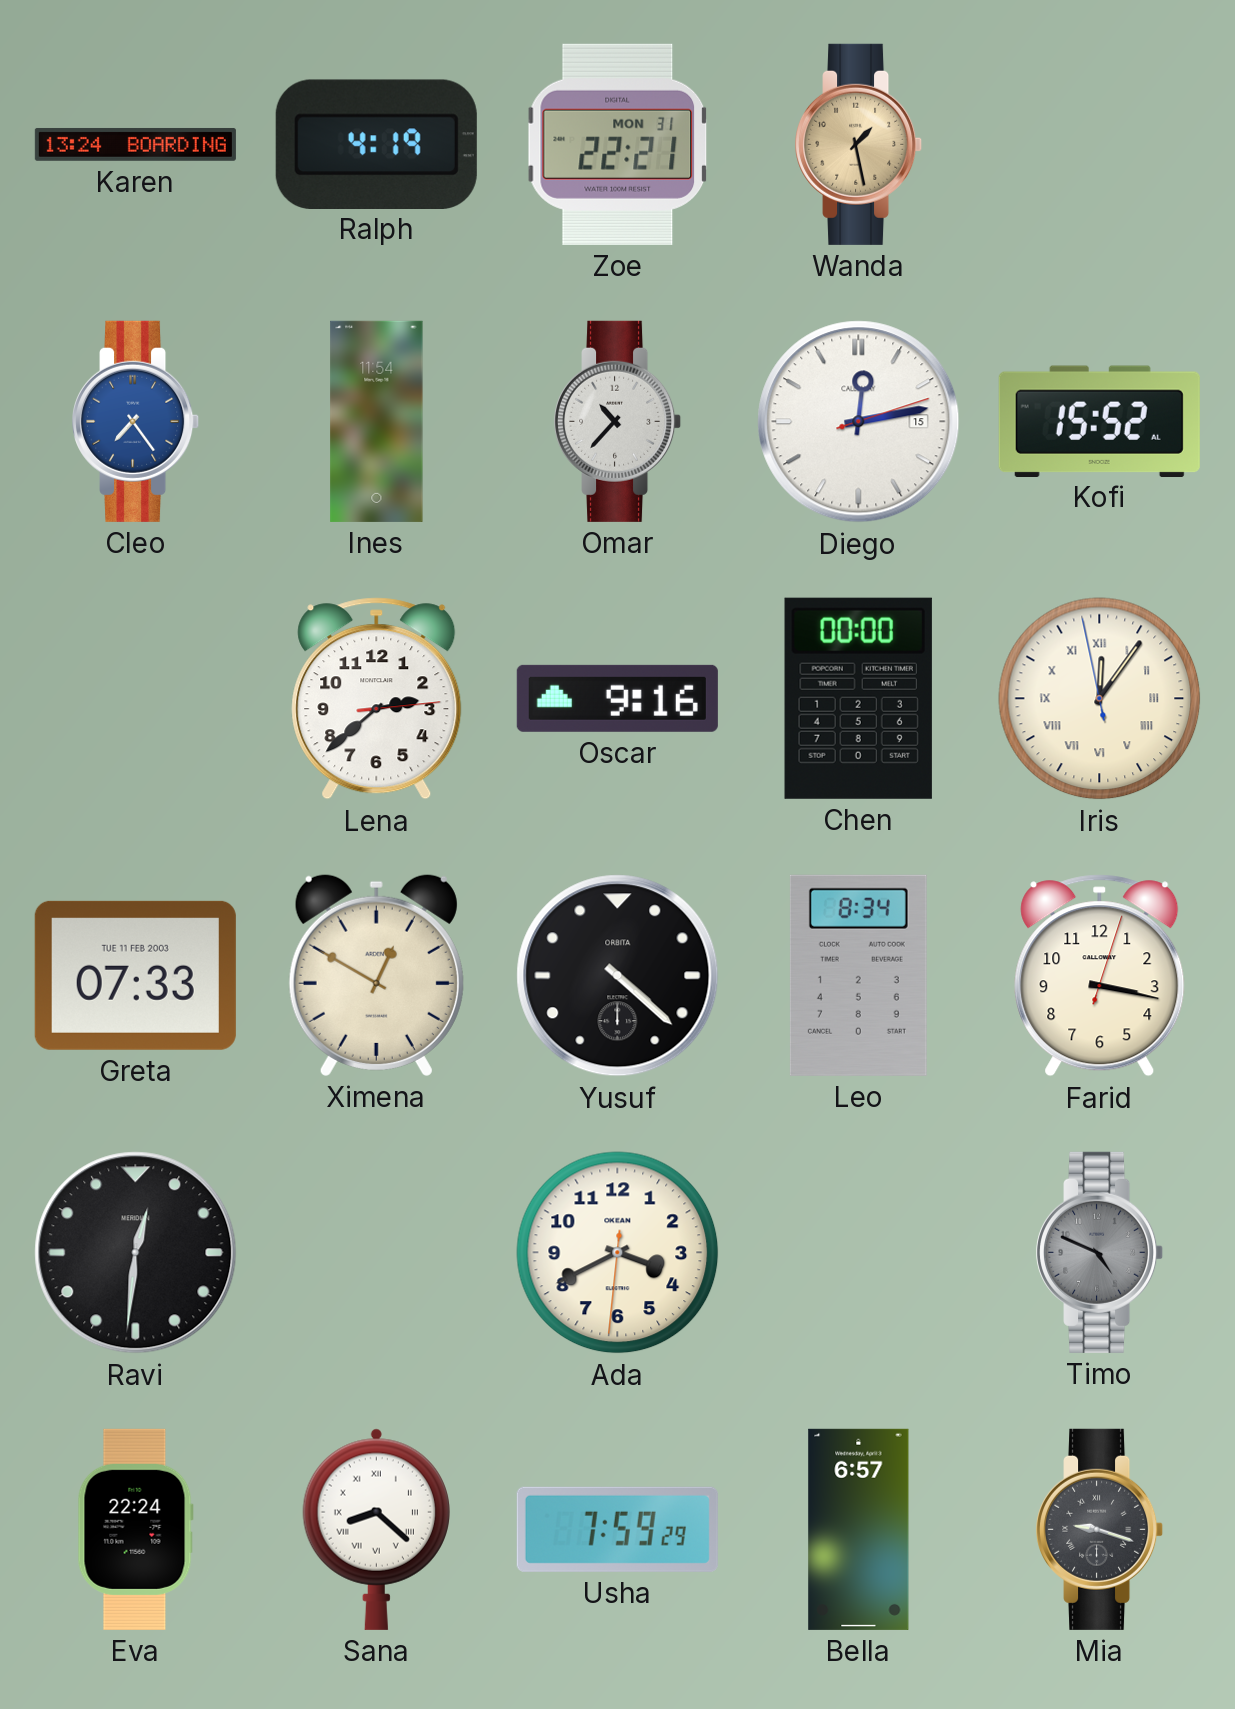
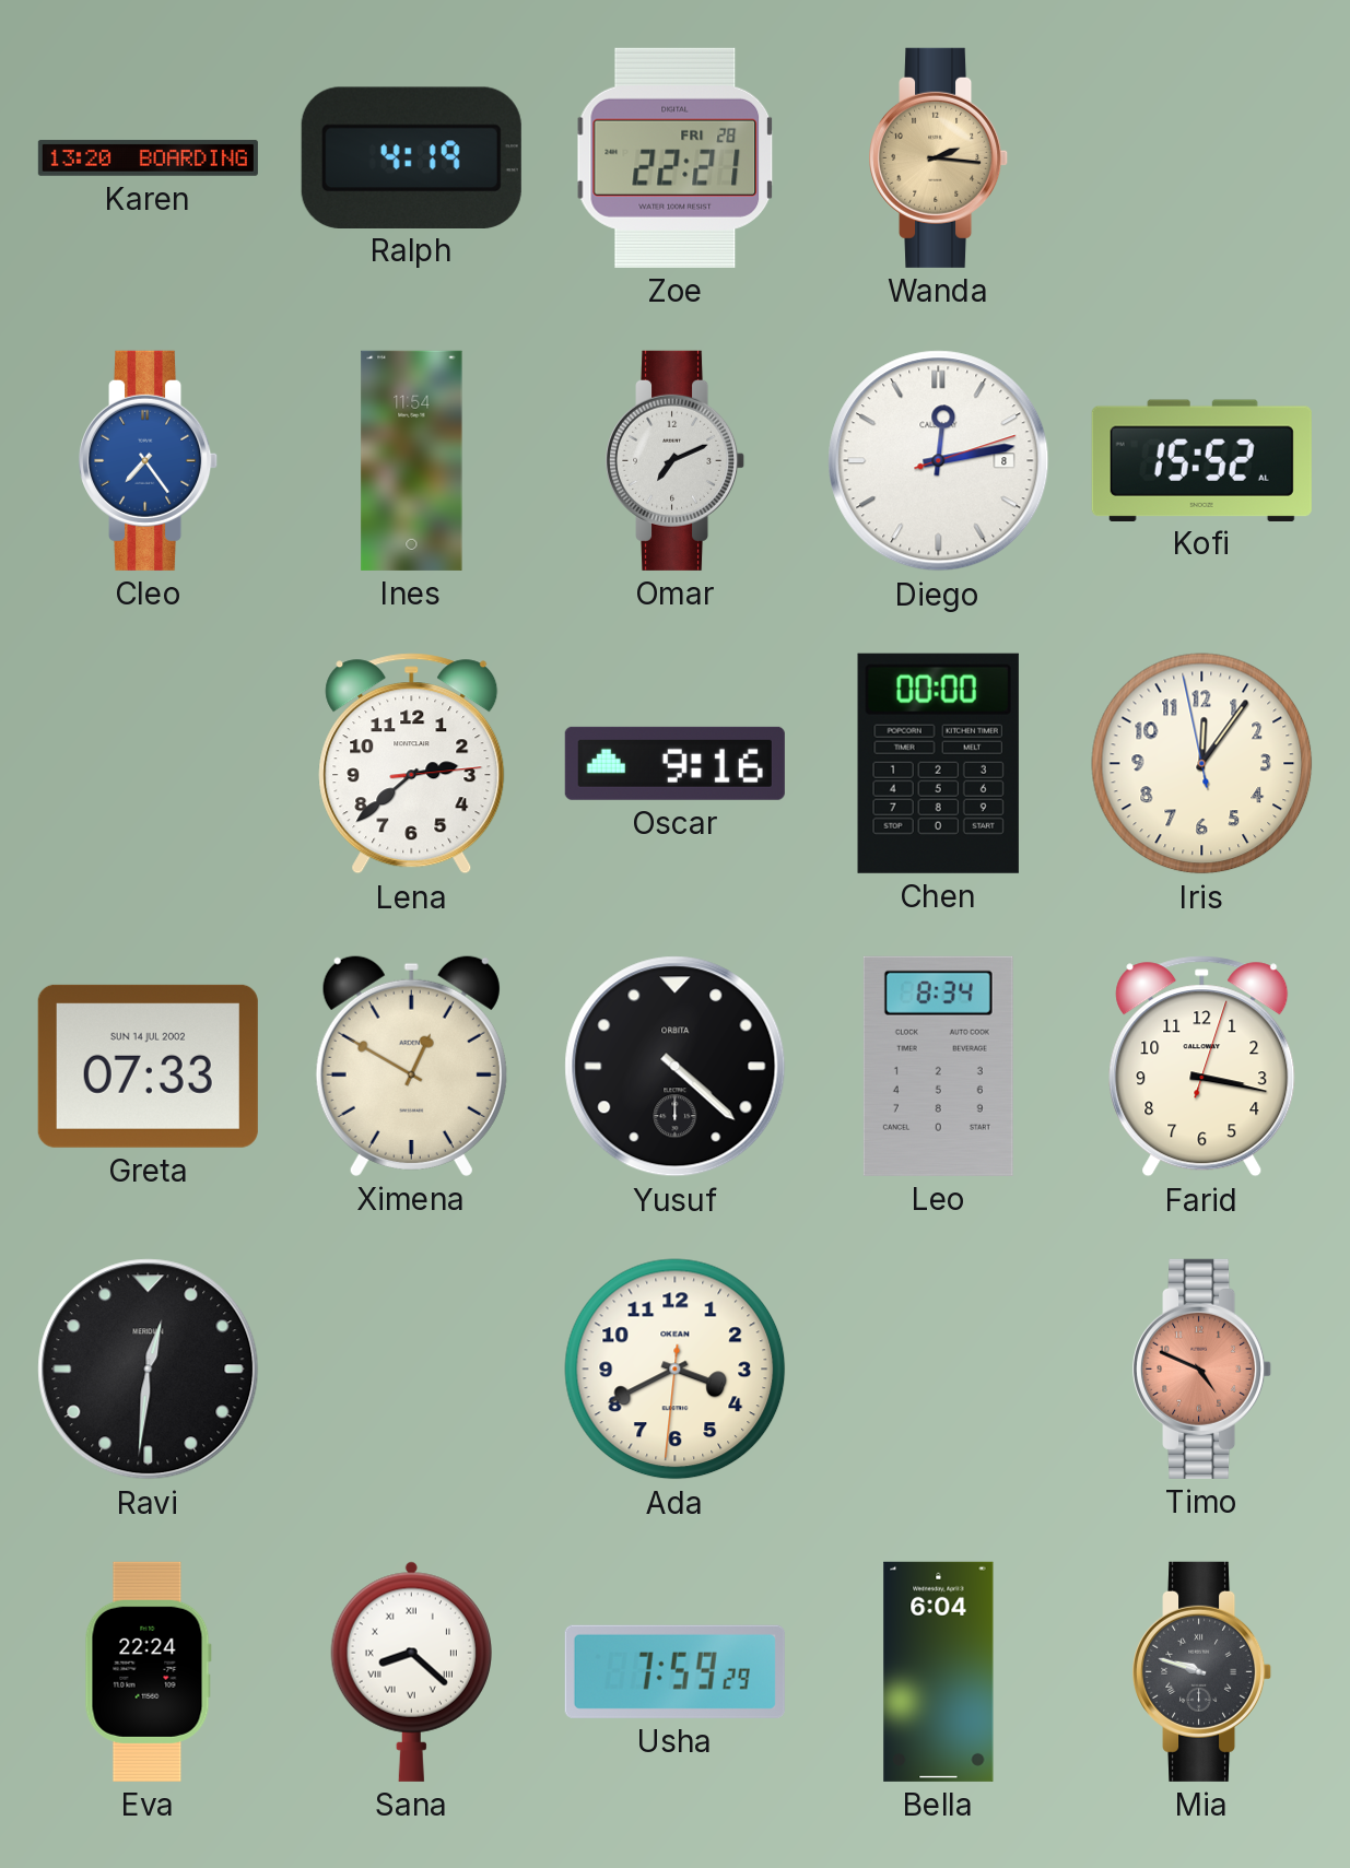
Karen: 13:24 -> 13:20
Zoe date: MON 31 -> FRI 28
Wanda: 1:28 -> 2:16
Omar: 10:37 -> 7:11
Diego date: 15 -> 8
Iris numerals: Roman -> Arabic
Greta date: TUE 11 FEB 2003 -> SUN 14 JUL 2002
Timo dial: grey -> salmon
Bella: 6:57 -> 6:04
Mia: 9:18 -> 9:48
